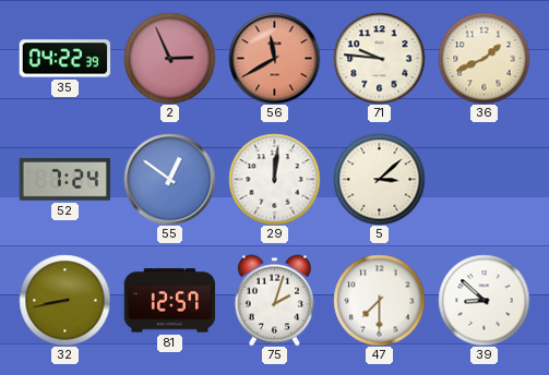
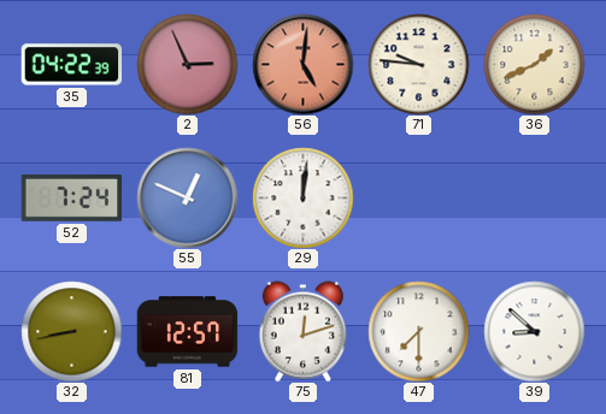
56: 11:40 -> 5:01
55: 12:51 -> 12:49
5: 3:08 -> none
75: 2:03 -> 12:12
